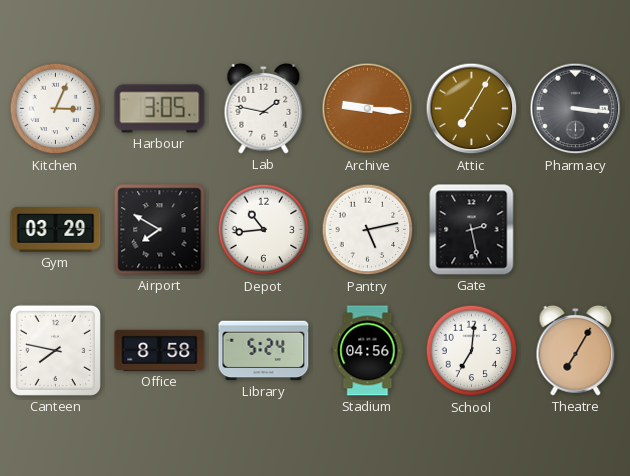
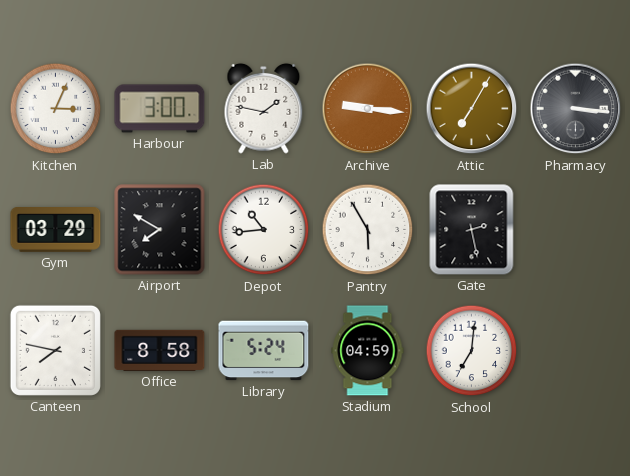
Harbour: 3:05 -> 3:00
Pantry: 5:13 -> 5:55
Stadium: 04:56 -> 04:59
Theatre: 7:05 -> none
